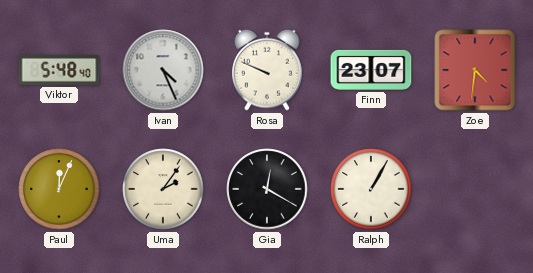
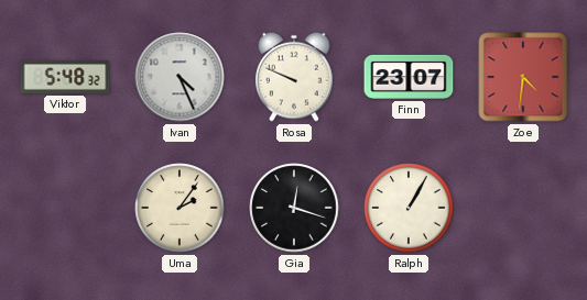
Viktor: 5:48:40 -> 5:48:32
Paul: 12:04 -> none
Gia: 12:20 -> 12:18
